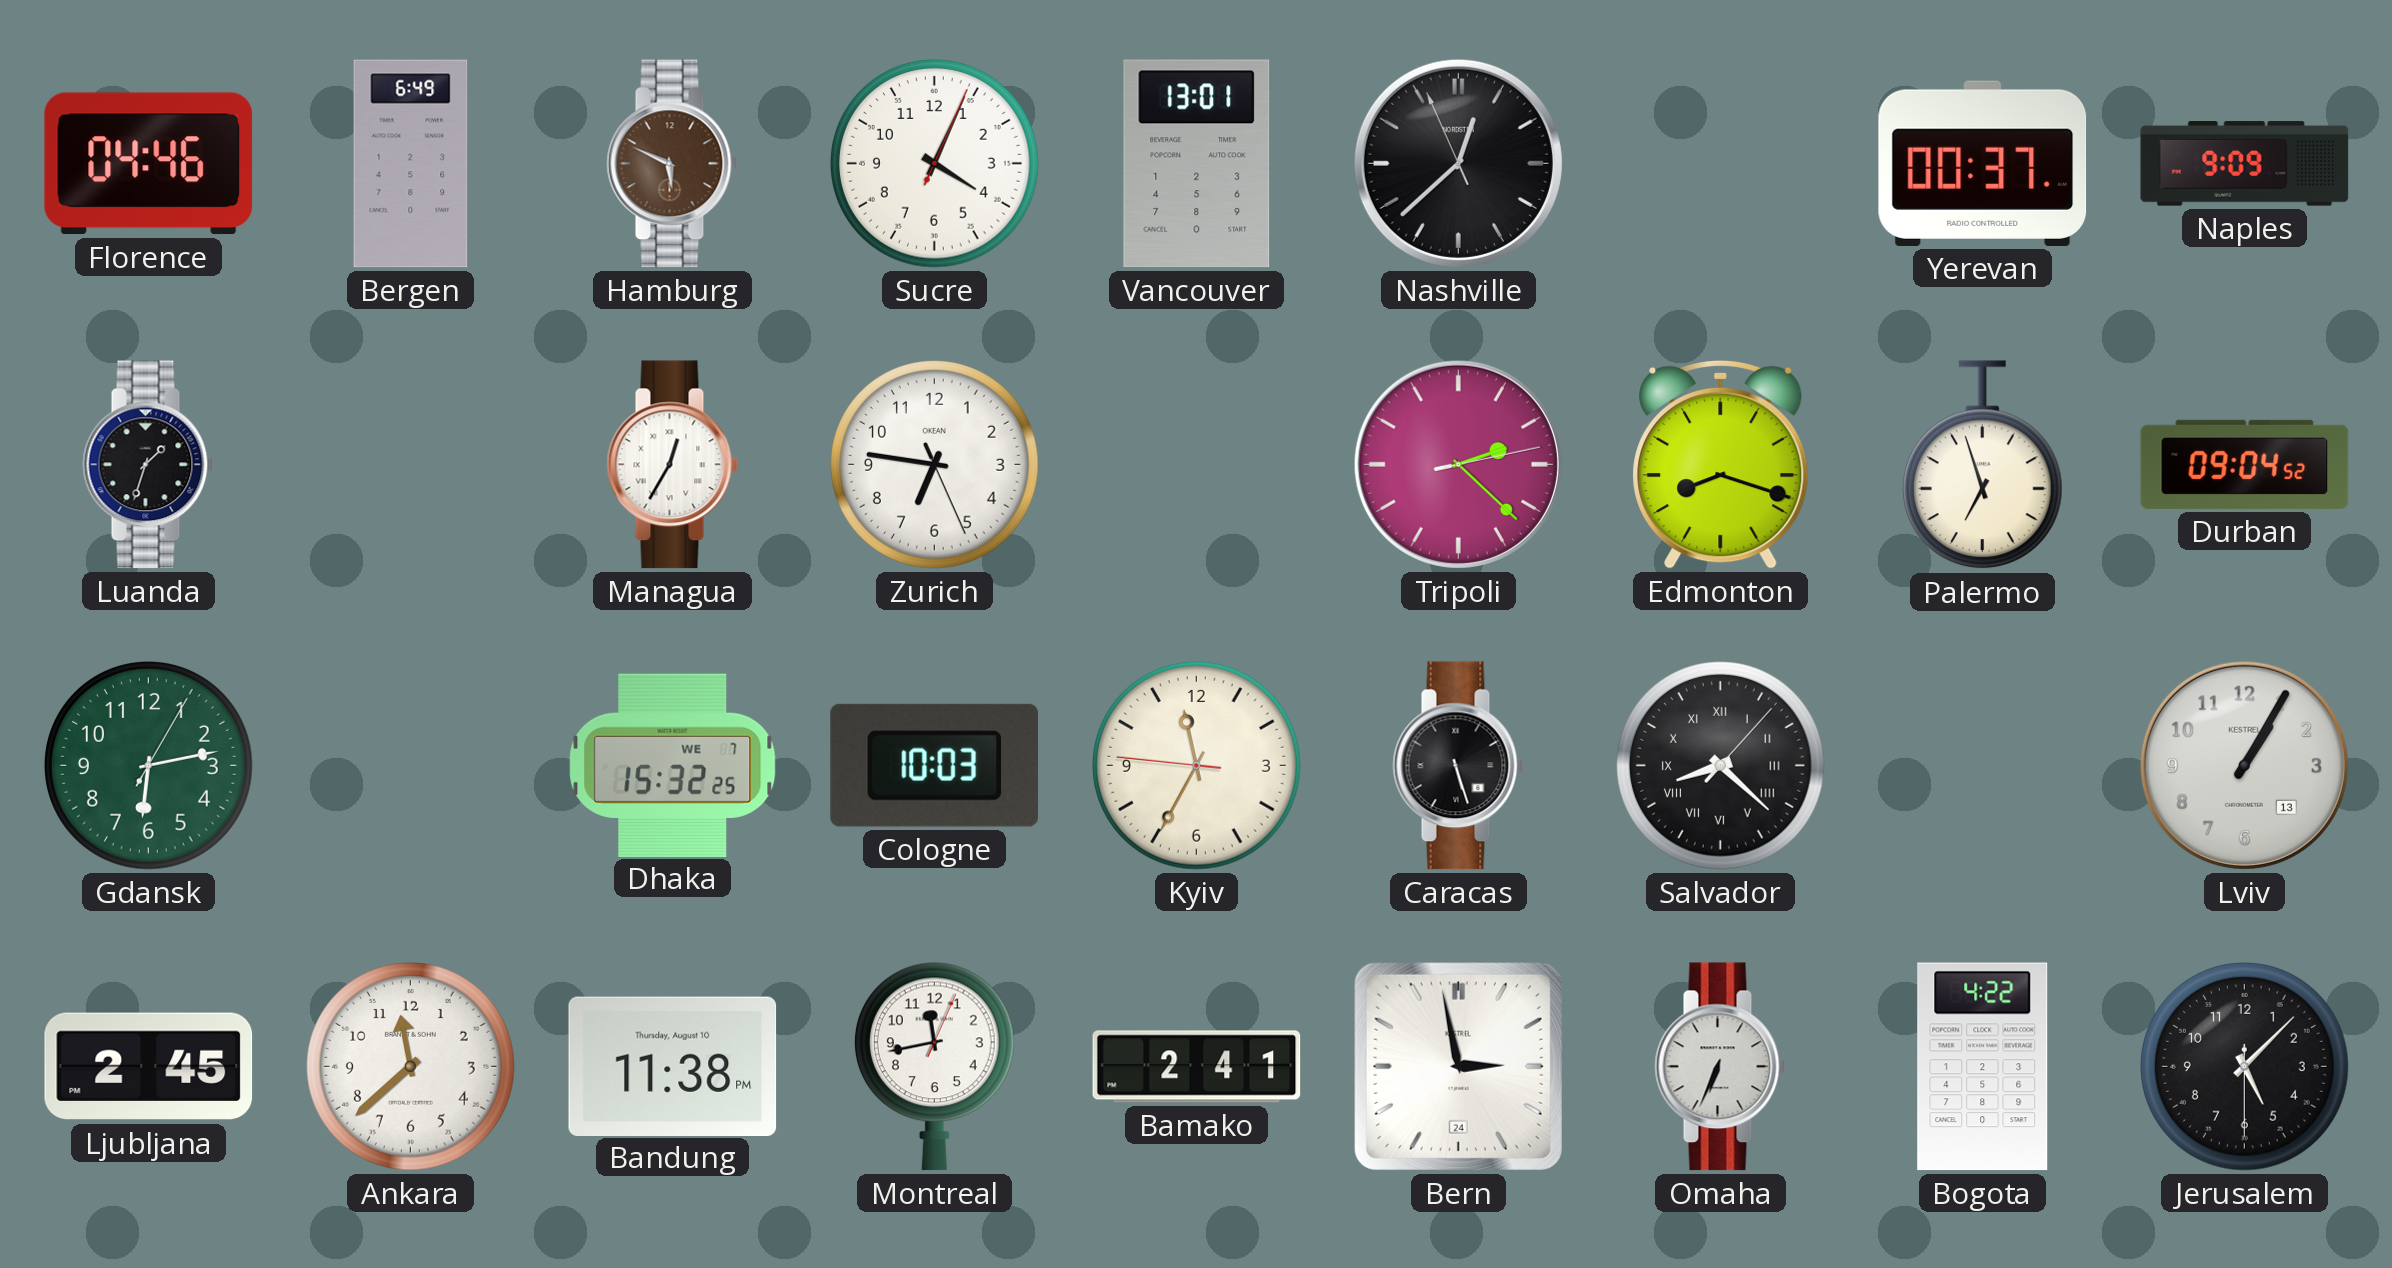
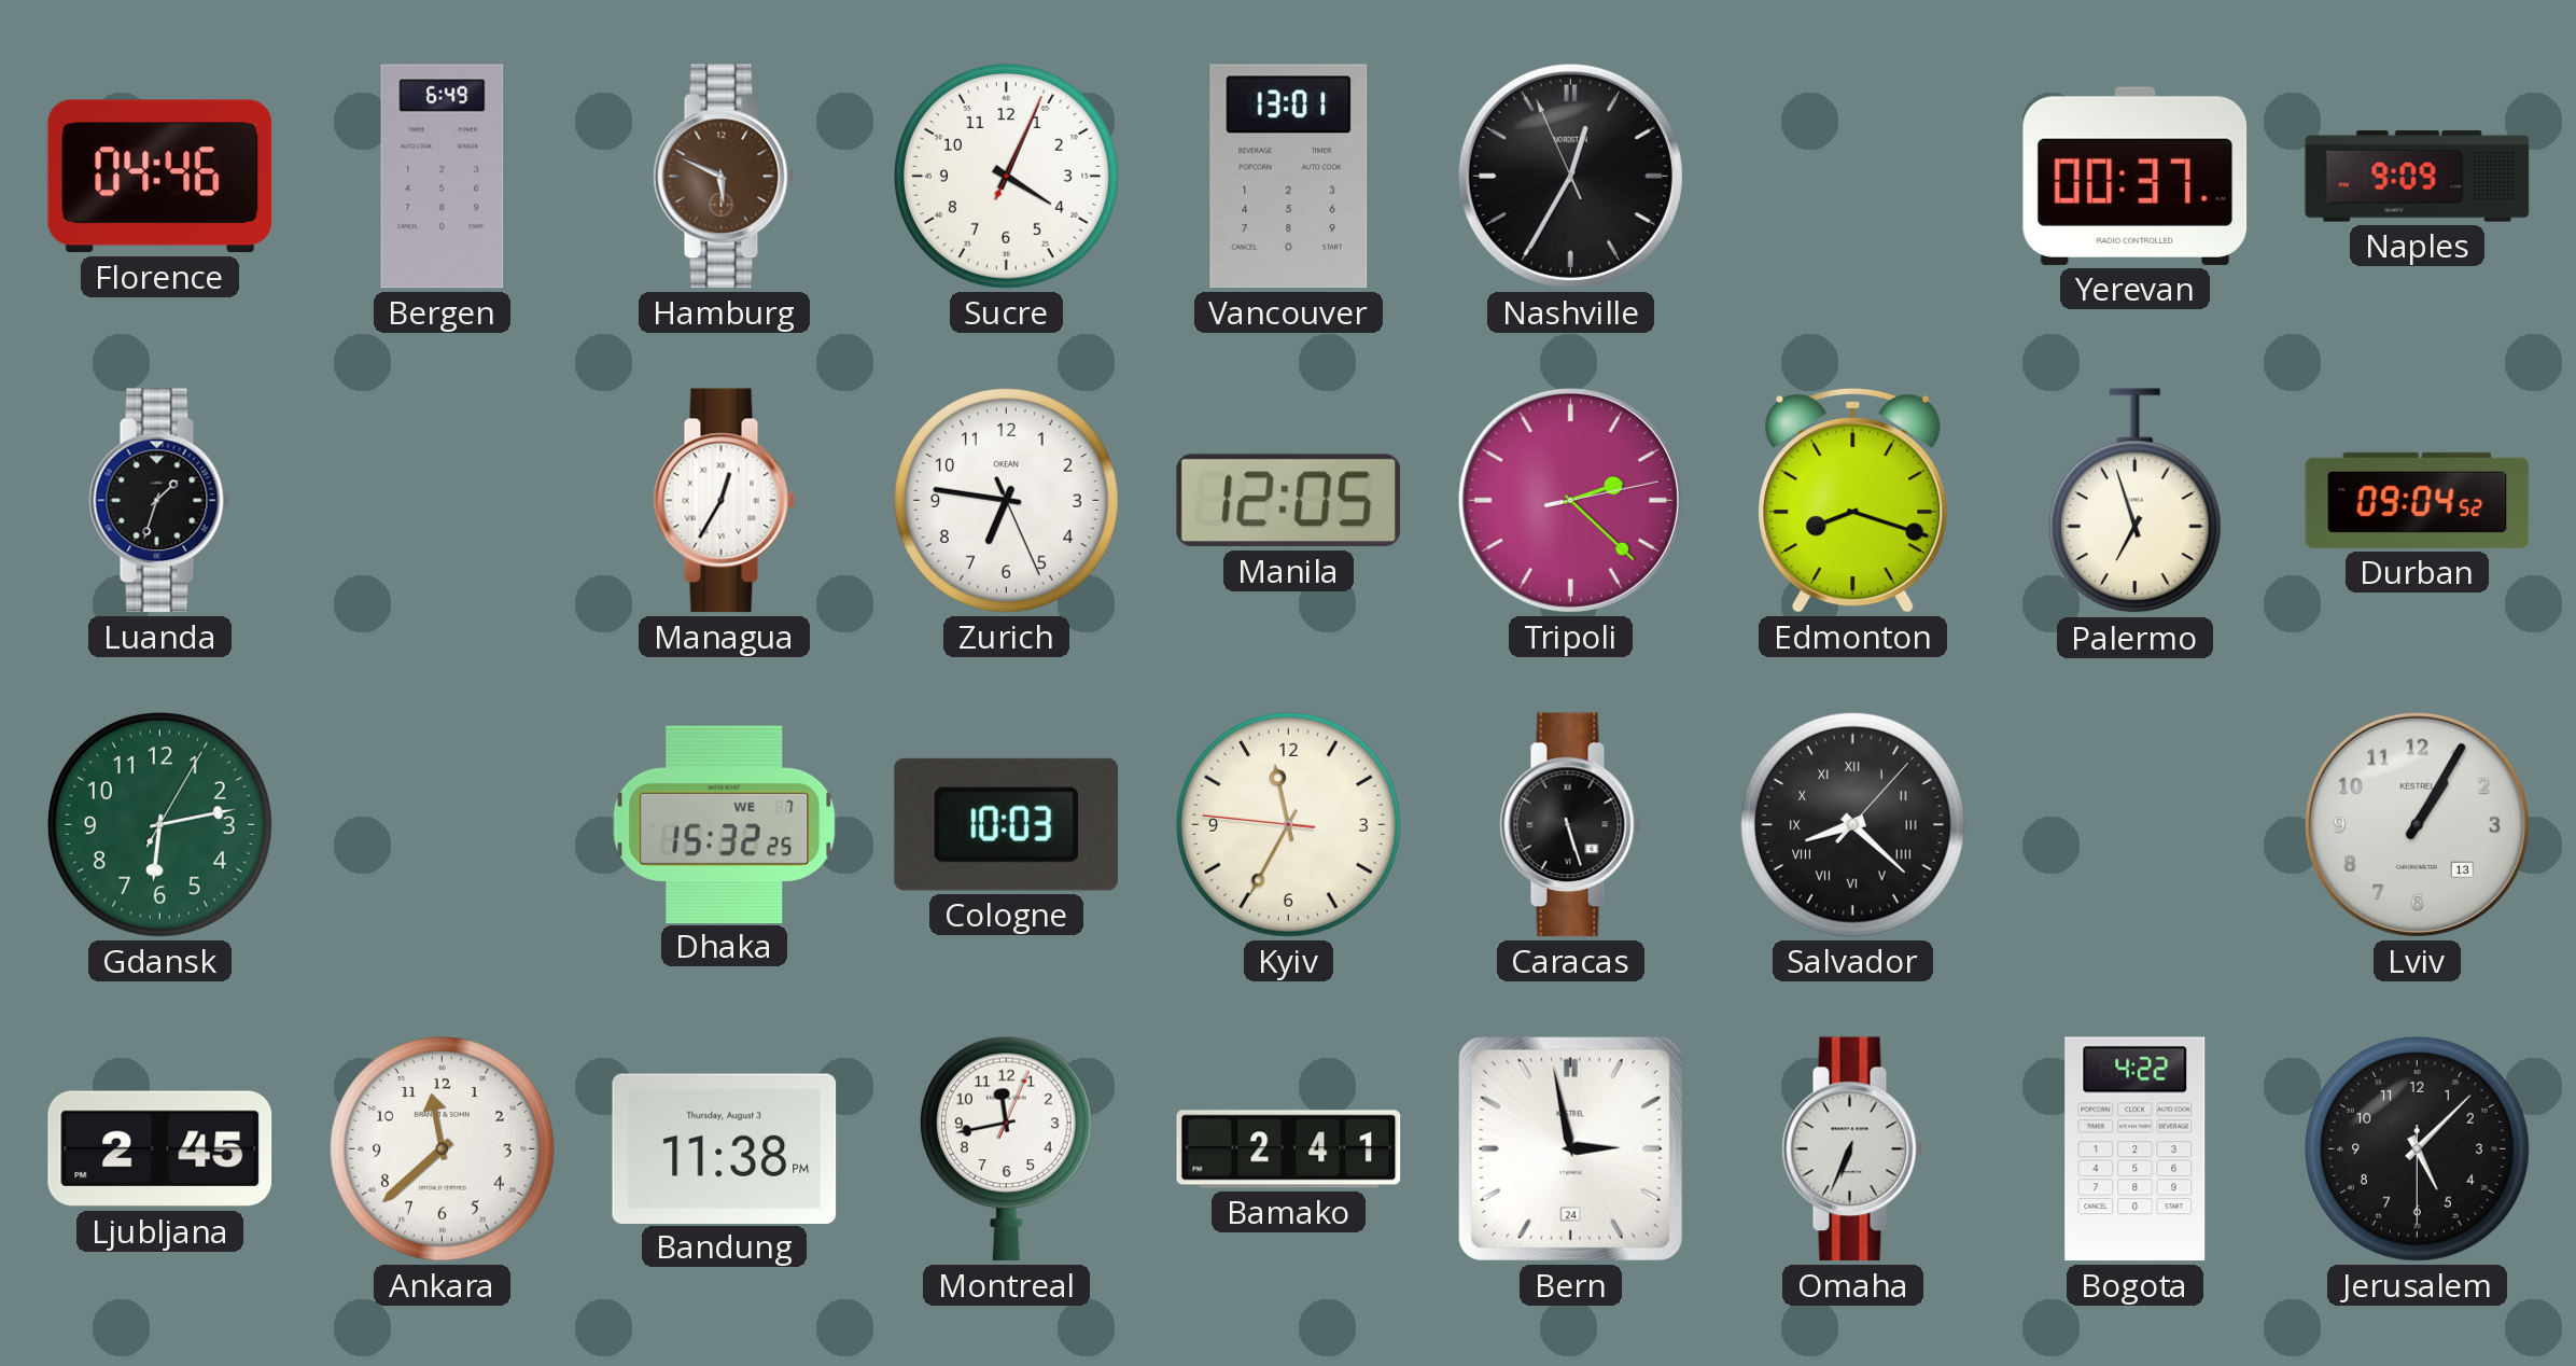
Nashville: 12:37 -> 12:34
Manila: none -> 12:05
Bandung date: Thursday, August 10 -> Thursday, August 3
